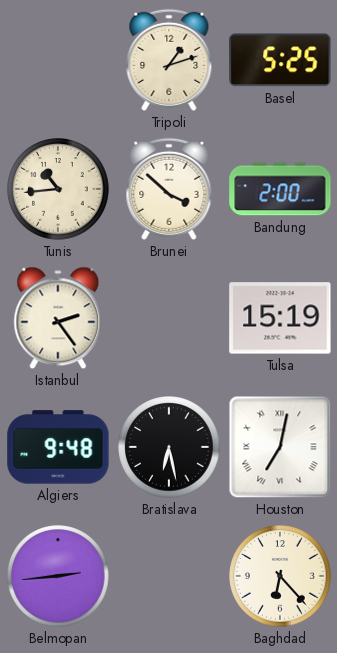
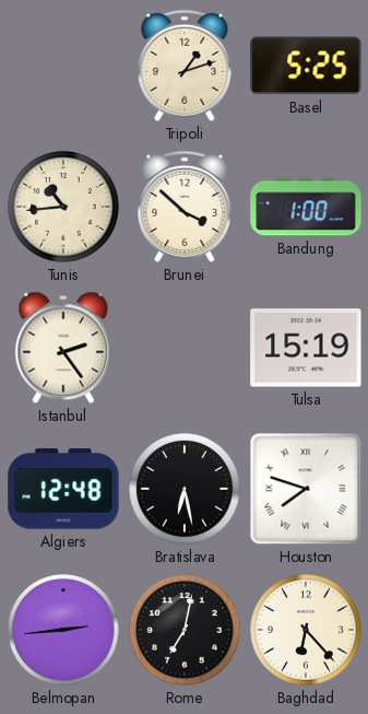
Bandung: 2:00 -> 1:00
Algiers: 9:48 -> 12:48
Houston: 7:02 -> 7:48
Rome: none -> 7:02
